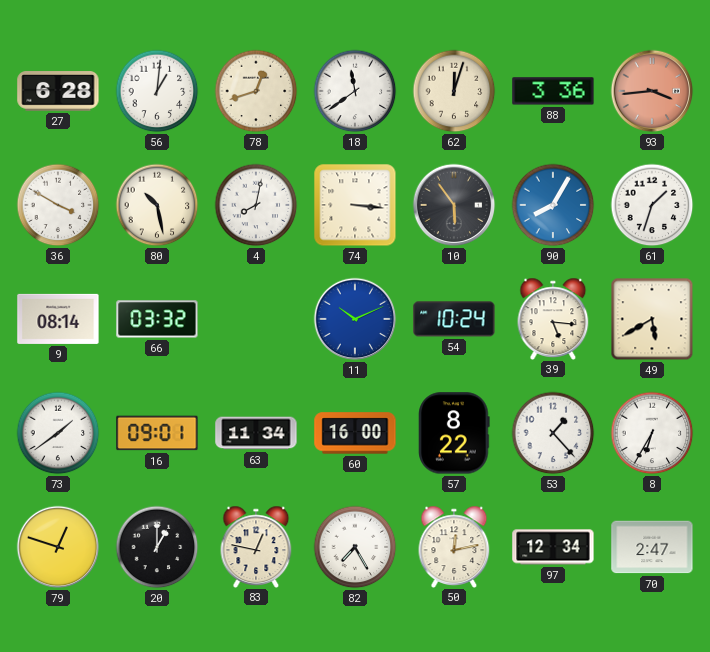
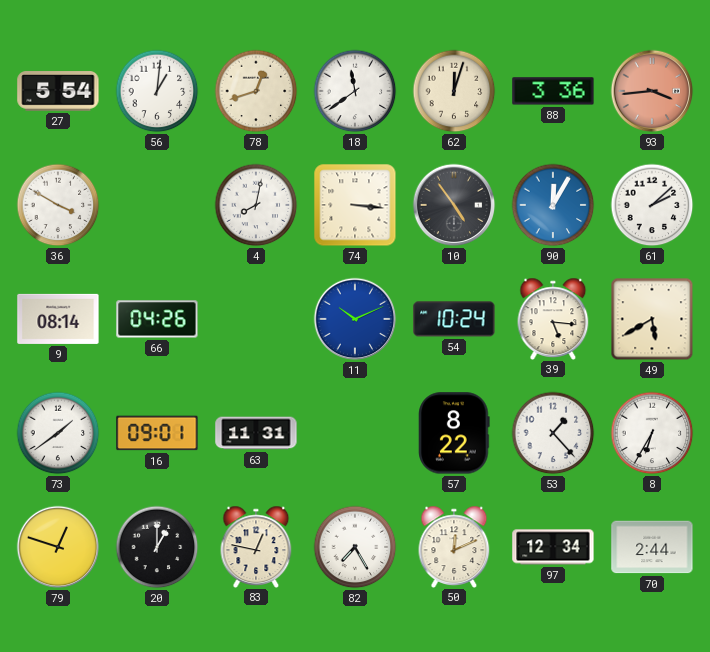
27: 6:28 -> 5:54
80: 10:28 -> none
10: 5:54 -> 4:54
90: 8:05 -> 12:05
61: 1:33 -> 2:08
66: 03:32 -> 04:26
63: 11:34 -> 11:31
60: 16:00 -> none
50: 12:13 -> 12:11
70: 2:47 -> 2:44
